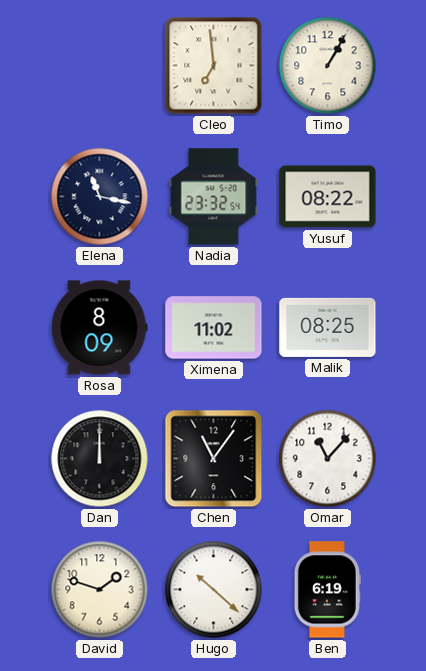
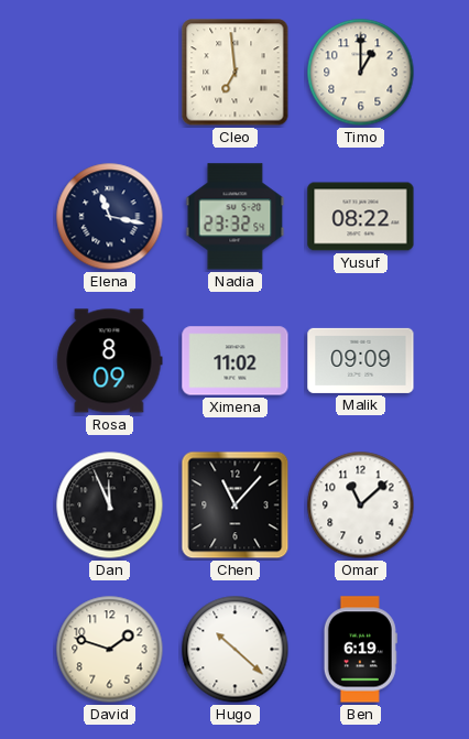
Timo: 1:05 -> 1:00
Malik: 08:25 -> 09:09
Dan: 12:00 -> 11:56
Chen: 11:06 -> 11:07
Omar: 11:07 -> 11:08
